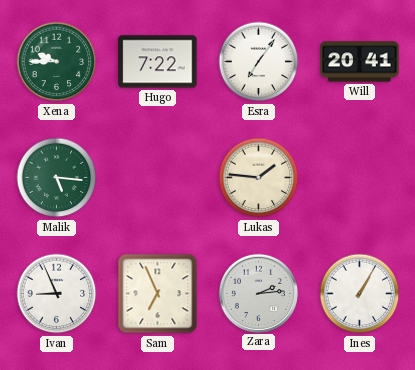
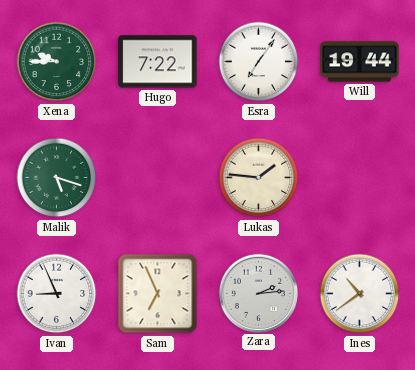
Will: 20:41 -> 19:44
Malik: 5:16 -> 5:18
Ines: 1:05 -> 10:39
